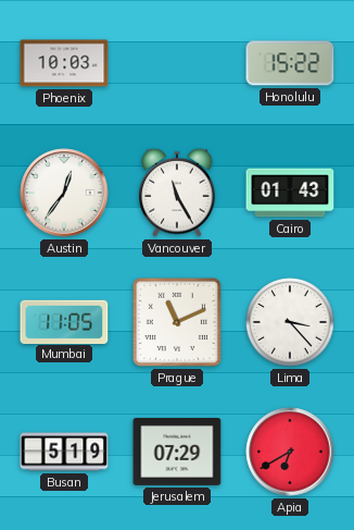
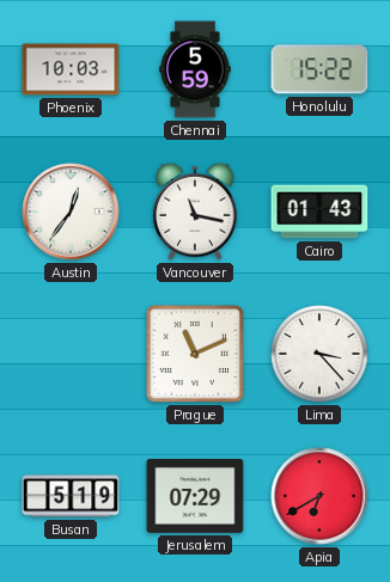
Chennai: none -> 5:59
Vancouver: 11:25 -> 11:17
Mumbai: 11:05 -> none
